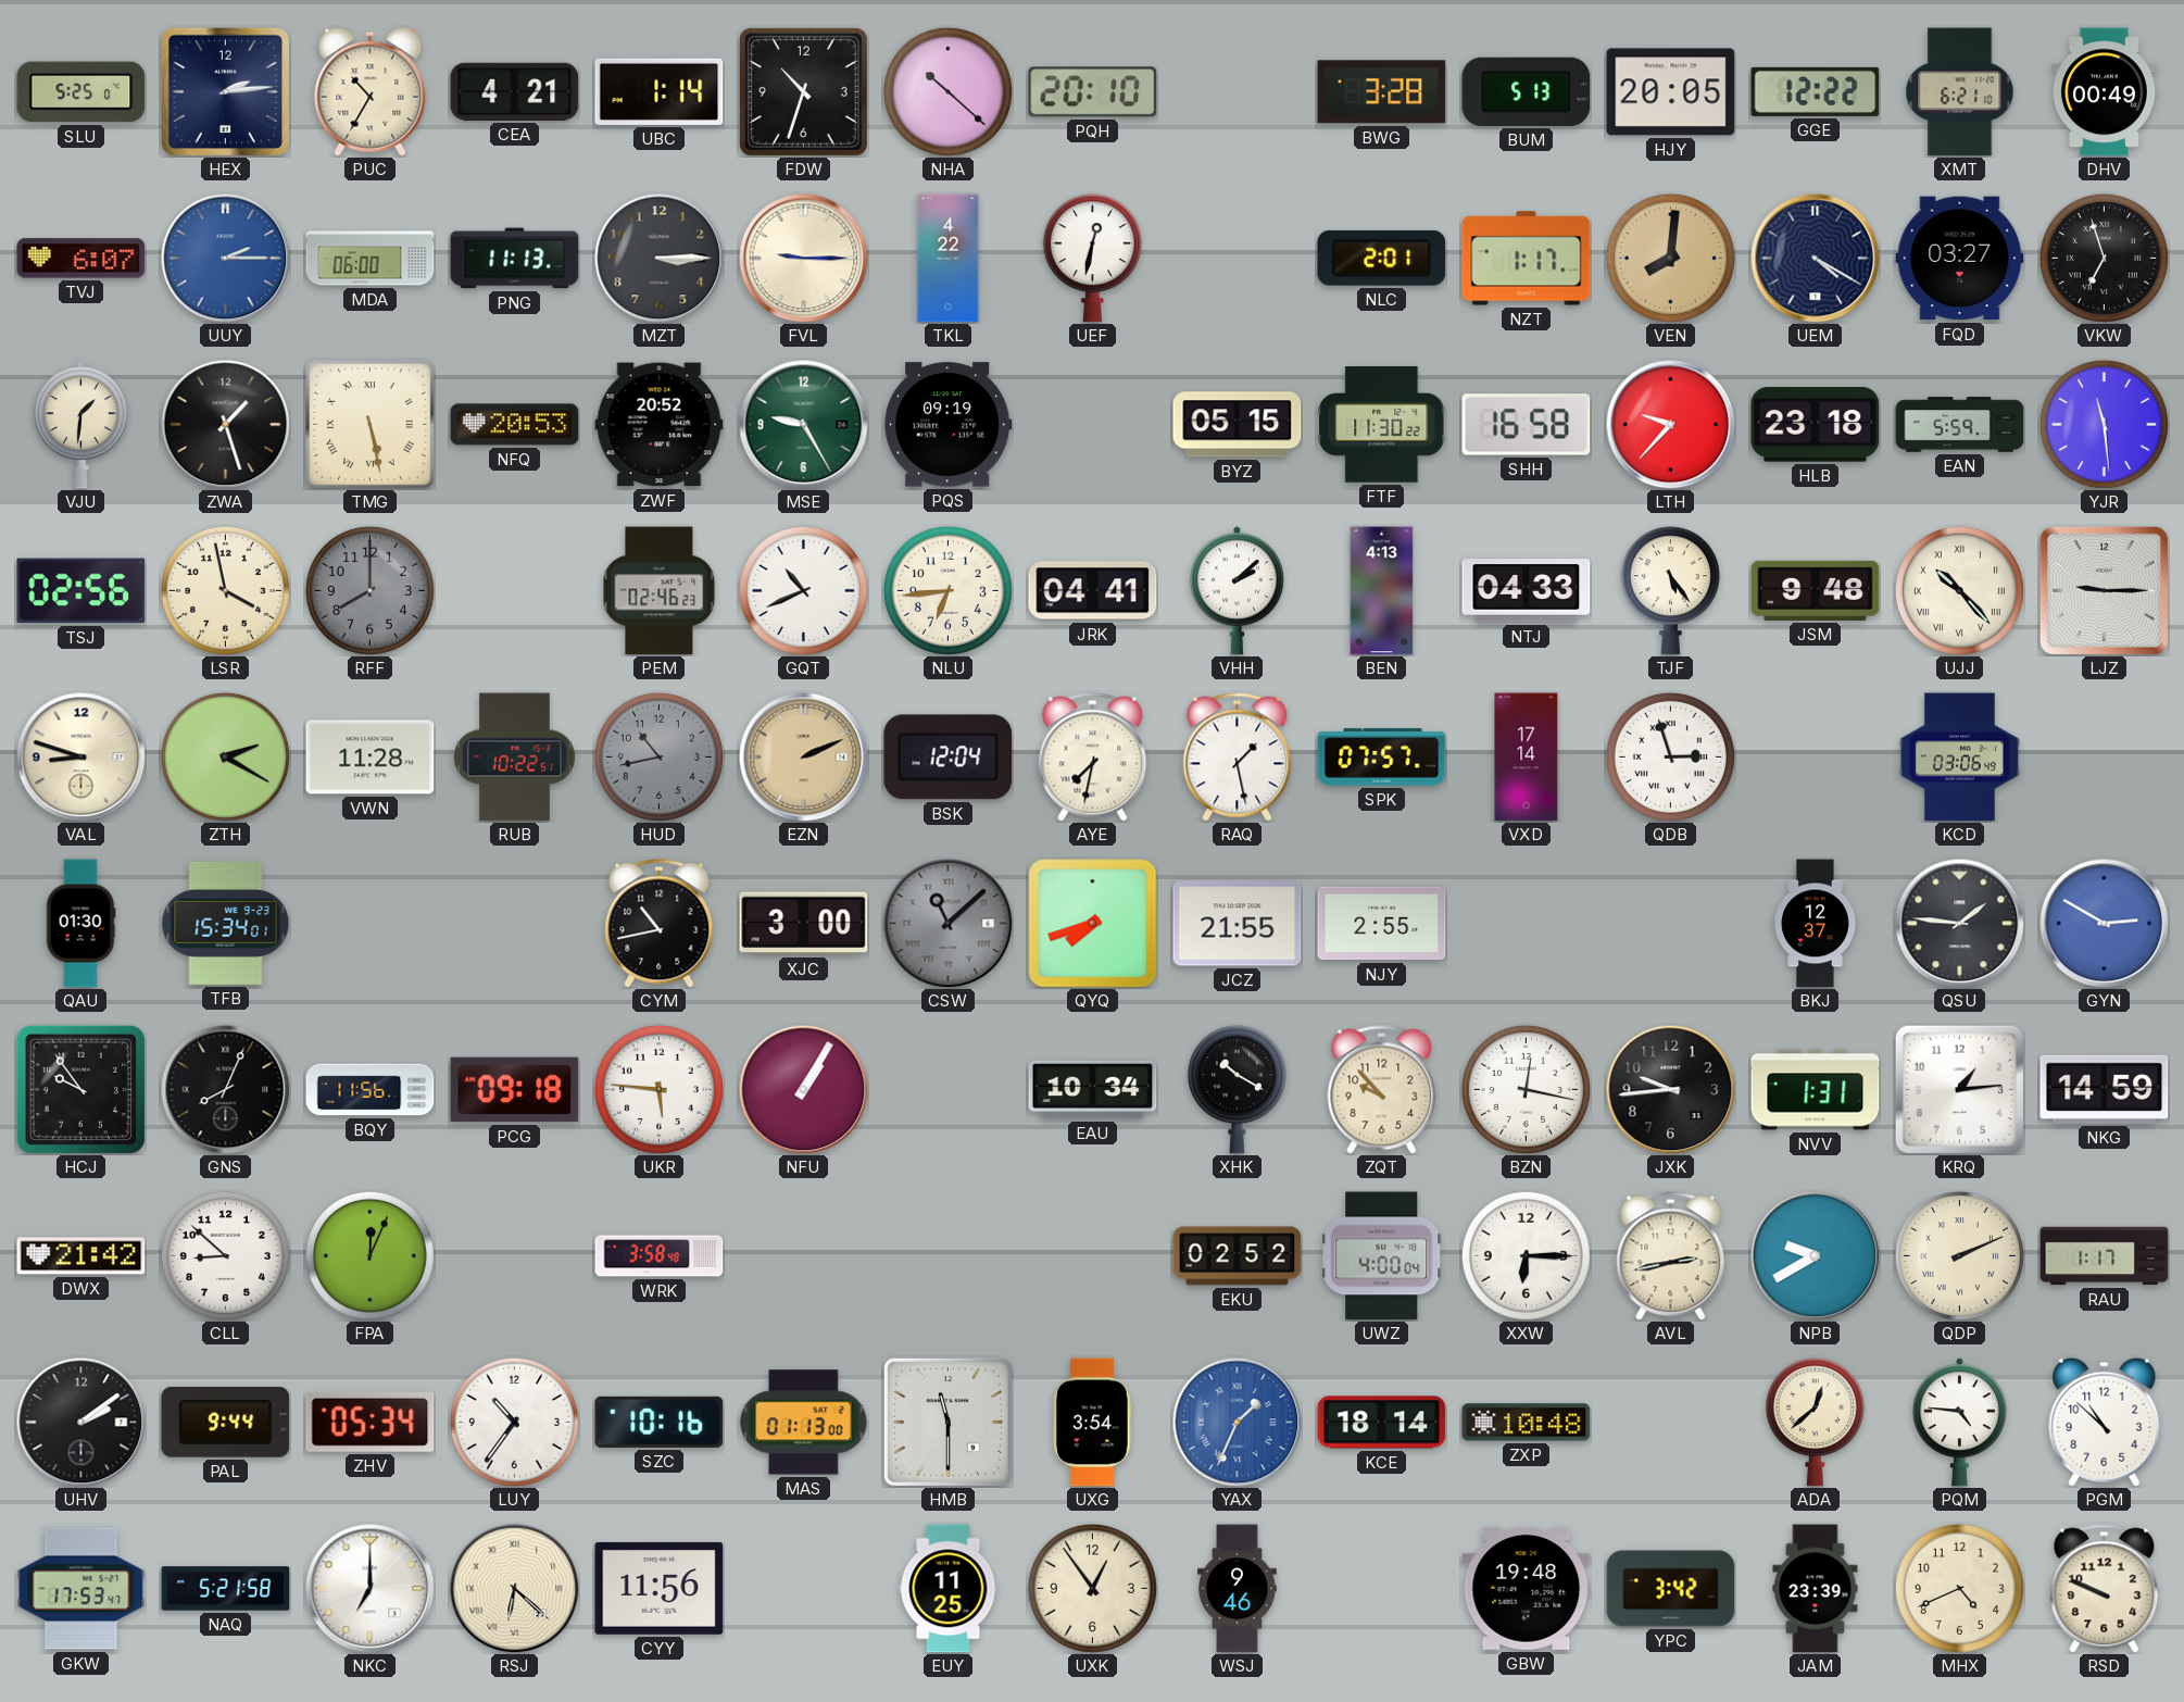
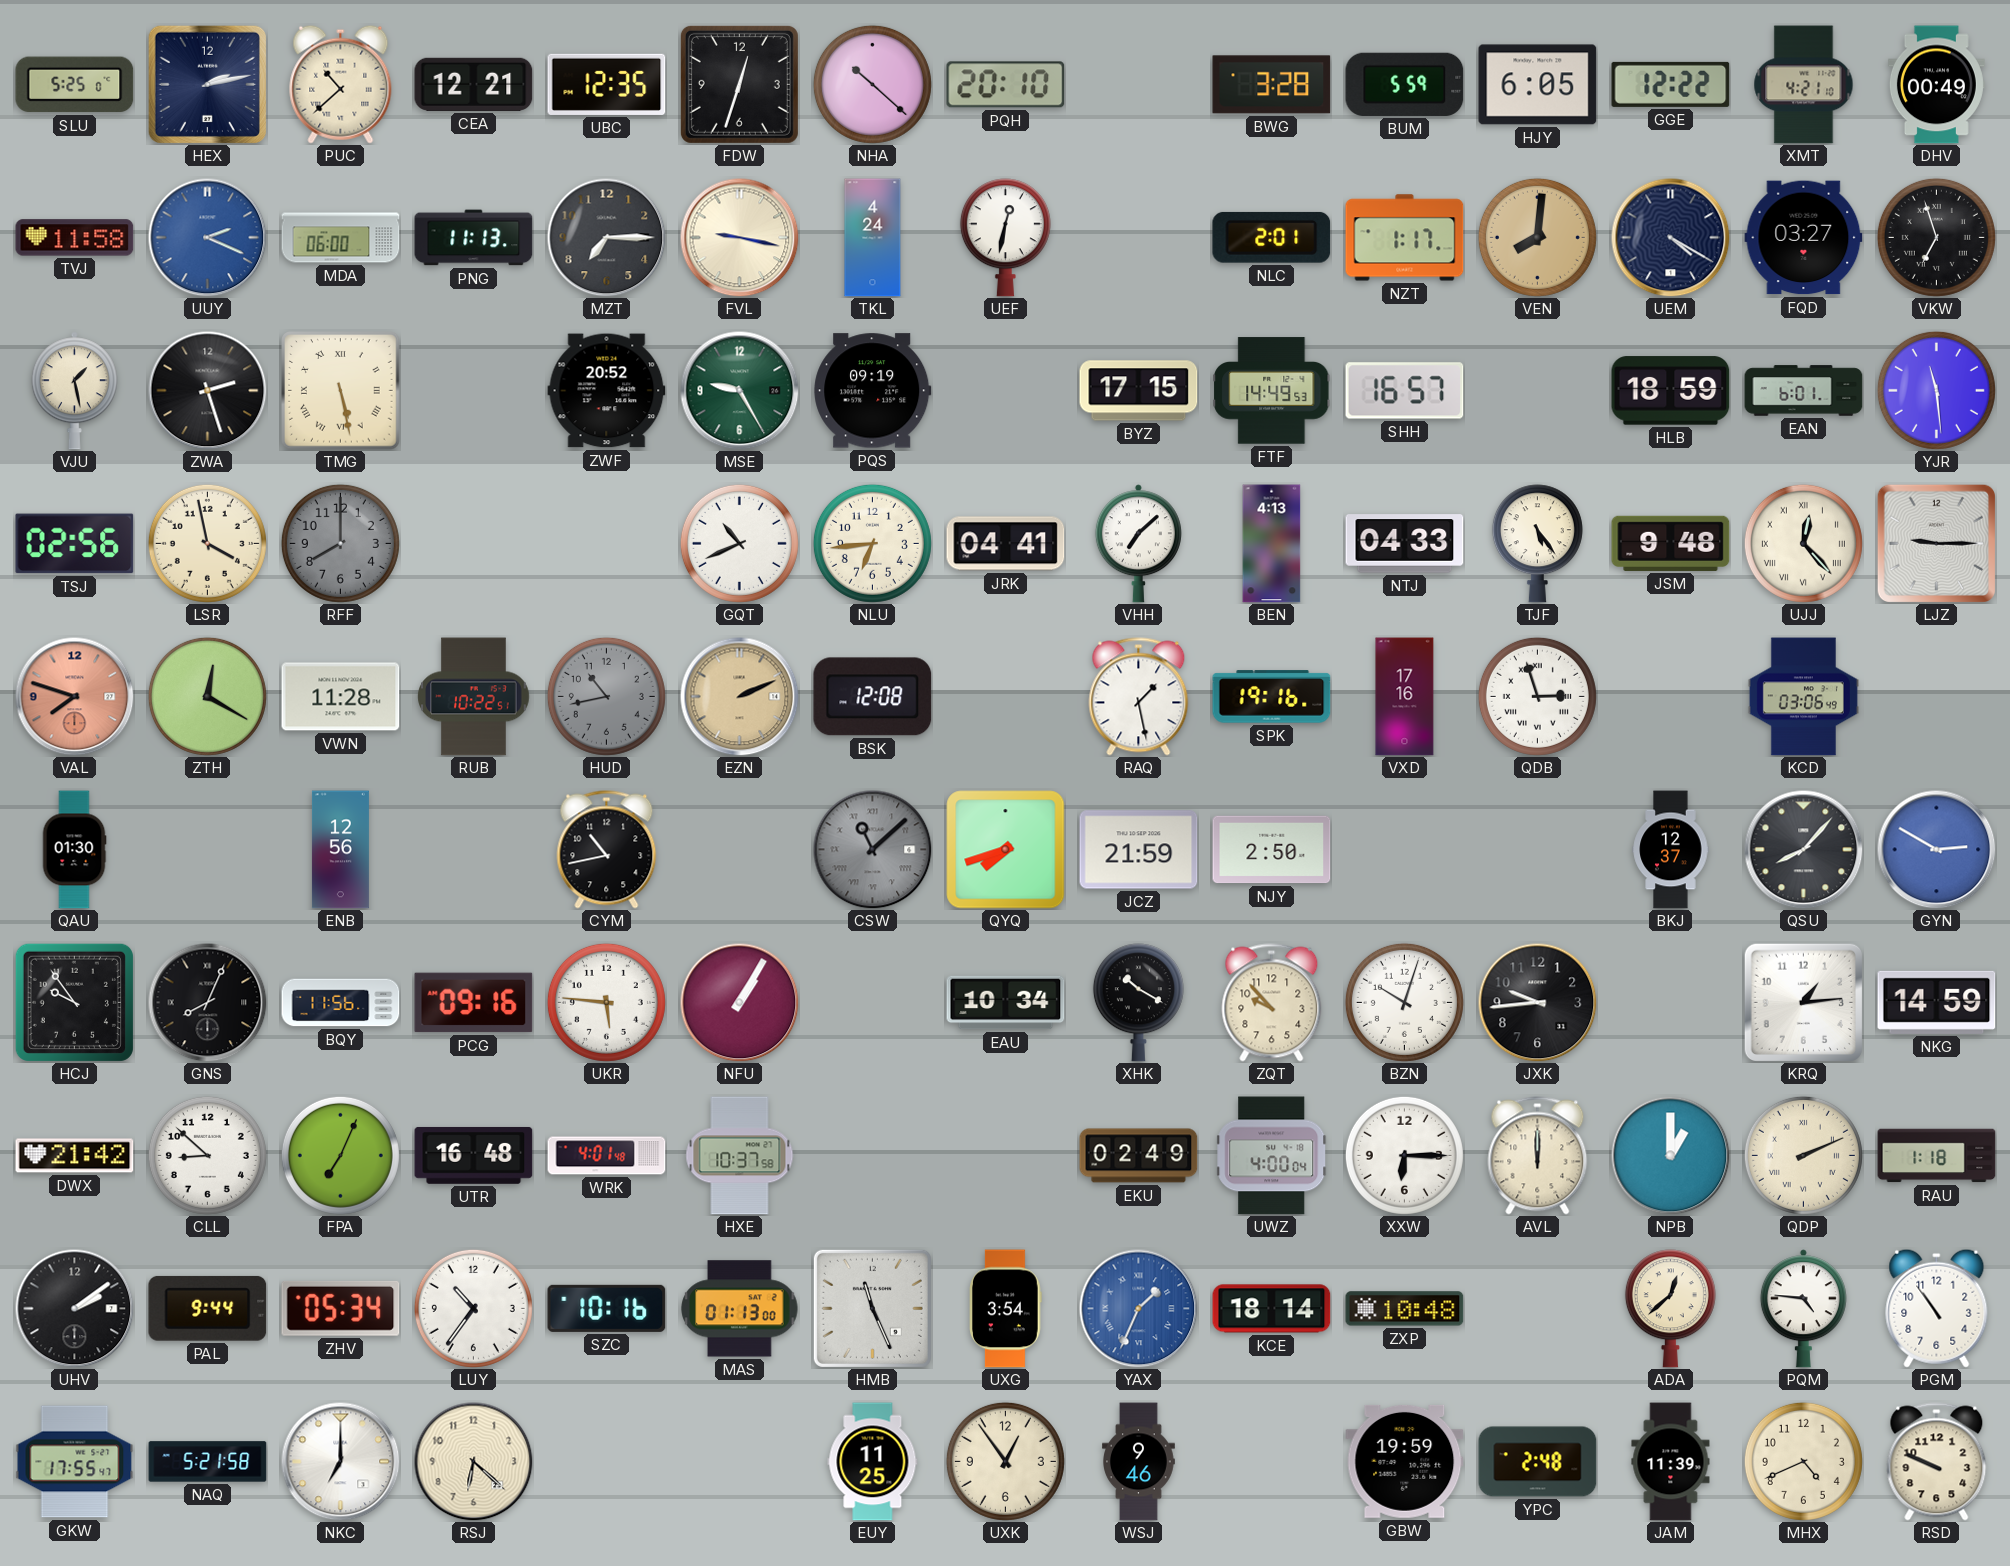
HEX: 2:14 -> 2:13
PUC: 10:35 -> 10:38
CEA: 4:21 -> 12:21
UBC: 1:14 -> 12:35
FDW: 10:33 -> 12:33
BUM: 5:13 -> 5:59
HJY: 20:05 -> 6:05
XMT: 6:21 -> 4:21
TVJ: 6:07 -> 11:58
UUY: 2:15 -> 2:19
MZT: 3:15 -> 7:15
FVL: 9:15 -> 9:17
TKL: 4:22 -> 4:24
VJU: 1:31 -> 1:28
ZWA: 1:27 -> 2:27
NFQ: 20:53 -> none
BYZ: 05:15 -> 17:15
FTF: 11:30 -> 14:49
SHH: 16:58 -> 16:57
LTH: 9:37 -> none
HLB: 23:18 -> 18:59
EAN: 5:59 -> 6:01
PEM: 02:46 -> none
VHH: 2:08 -> 7:08
UJJ: 10:23 -> 12:23
VAL: 8:48 -> 7:48
VAL dial: cream -> salmon
ZTH: 2:20 -> 12:20
BSK: 12:04 -> 12:08
AYE: 7:32 -> none
SPK: 07:57 -> 19:16
VXD: 17:14 -> 17:16
TFB: 15:34 -> none
ENB: none -> 12:56
XJC: 3:00 -> none
JCZ: 21:55 -> 21:59
NJY: 2:55 -> 2:50
QSU: 1:46 -> 8:07
PCG: 09:18 -> 09:16
BZN: 12:17 -> 10:03
NVV: 1:31 -> none
FPA: 12:04 -> 7:04
UTR: none -> 16:48
WRK: 3:58 -> 4:01
HXE: none -> 10:37
EKU: 02:52 -> 02:49
AVL: 2:43 -> 12:00
NPB: 9:40 -> 1:00
RAU: 1:17 -> 1:18
HMB: 11:30 -> 11:26
PGM: 10:52 -> 10:54
GKW: 17:53 -> 17:55
RSJ numerals: Roman -> Arabic
CYY: 11:56 -> none
GBW: 19:48 -> 19:59
YPC: 3:42 -> 2:48
JAM: 23:39 -> 11:39
